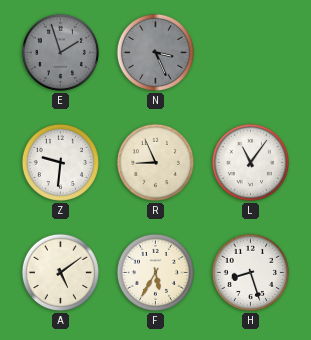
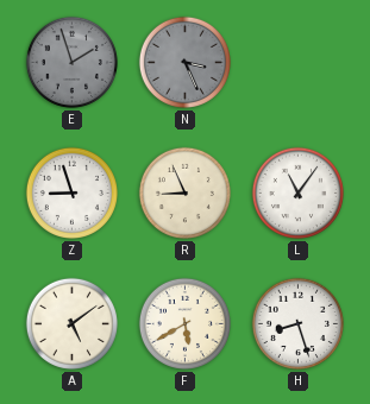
Z: 9:31 -> 8:57
F: 5:35 -> 5:40
